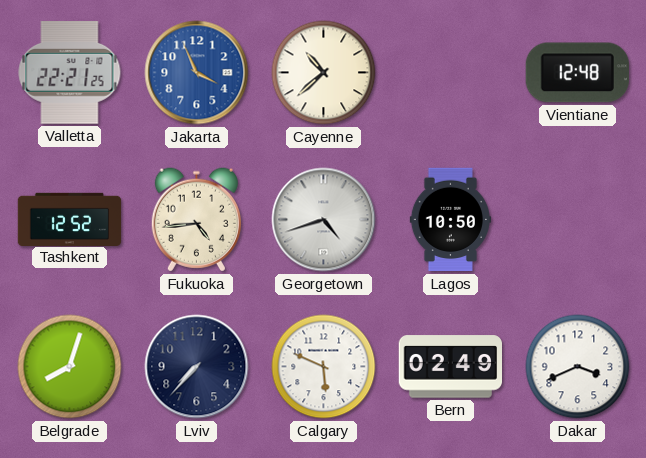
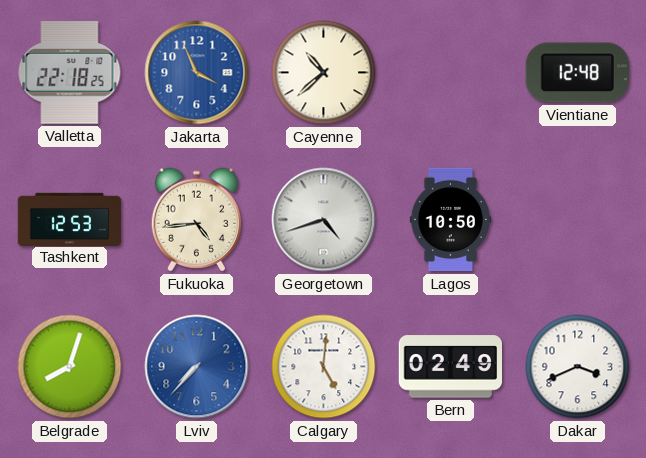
Valletta: 22:21 -> 22:18
Tashkent: 12:52 -> 12:53
Lviv dial: navy -> blue
Calgary: 5:49 -> 5:01
